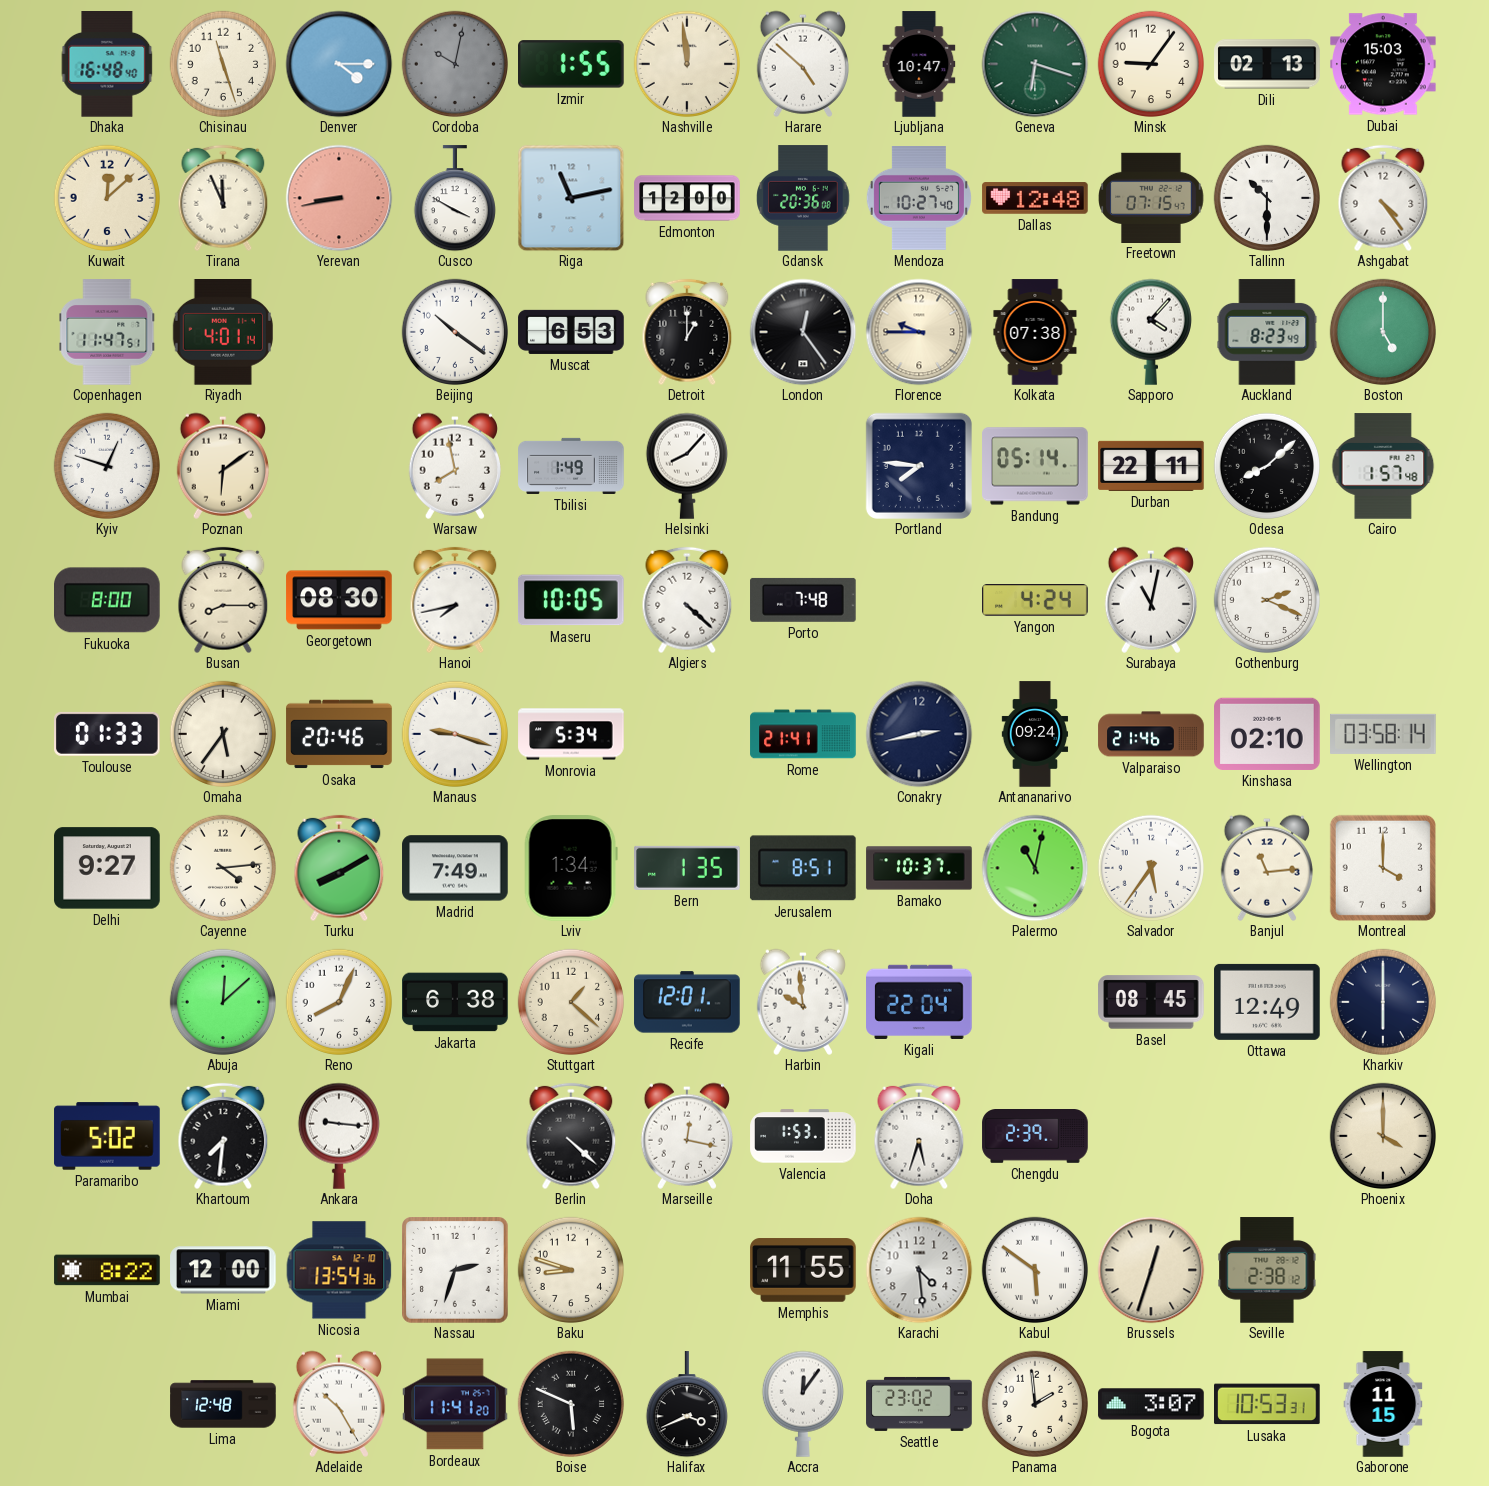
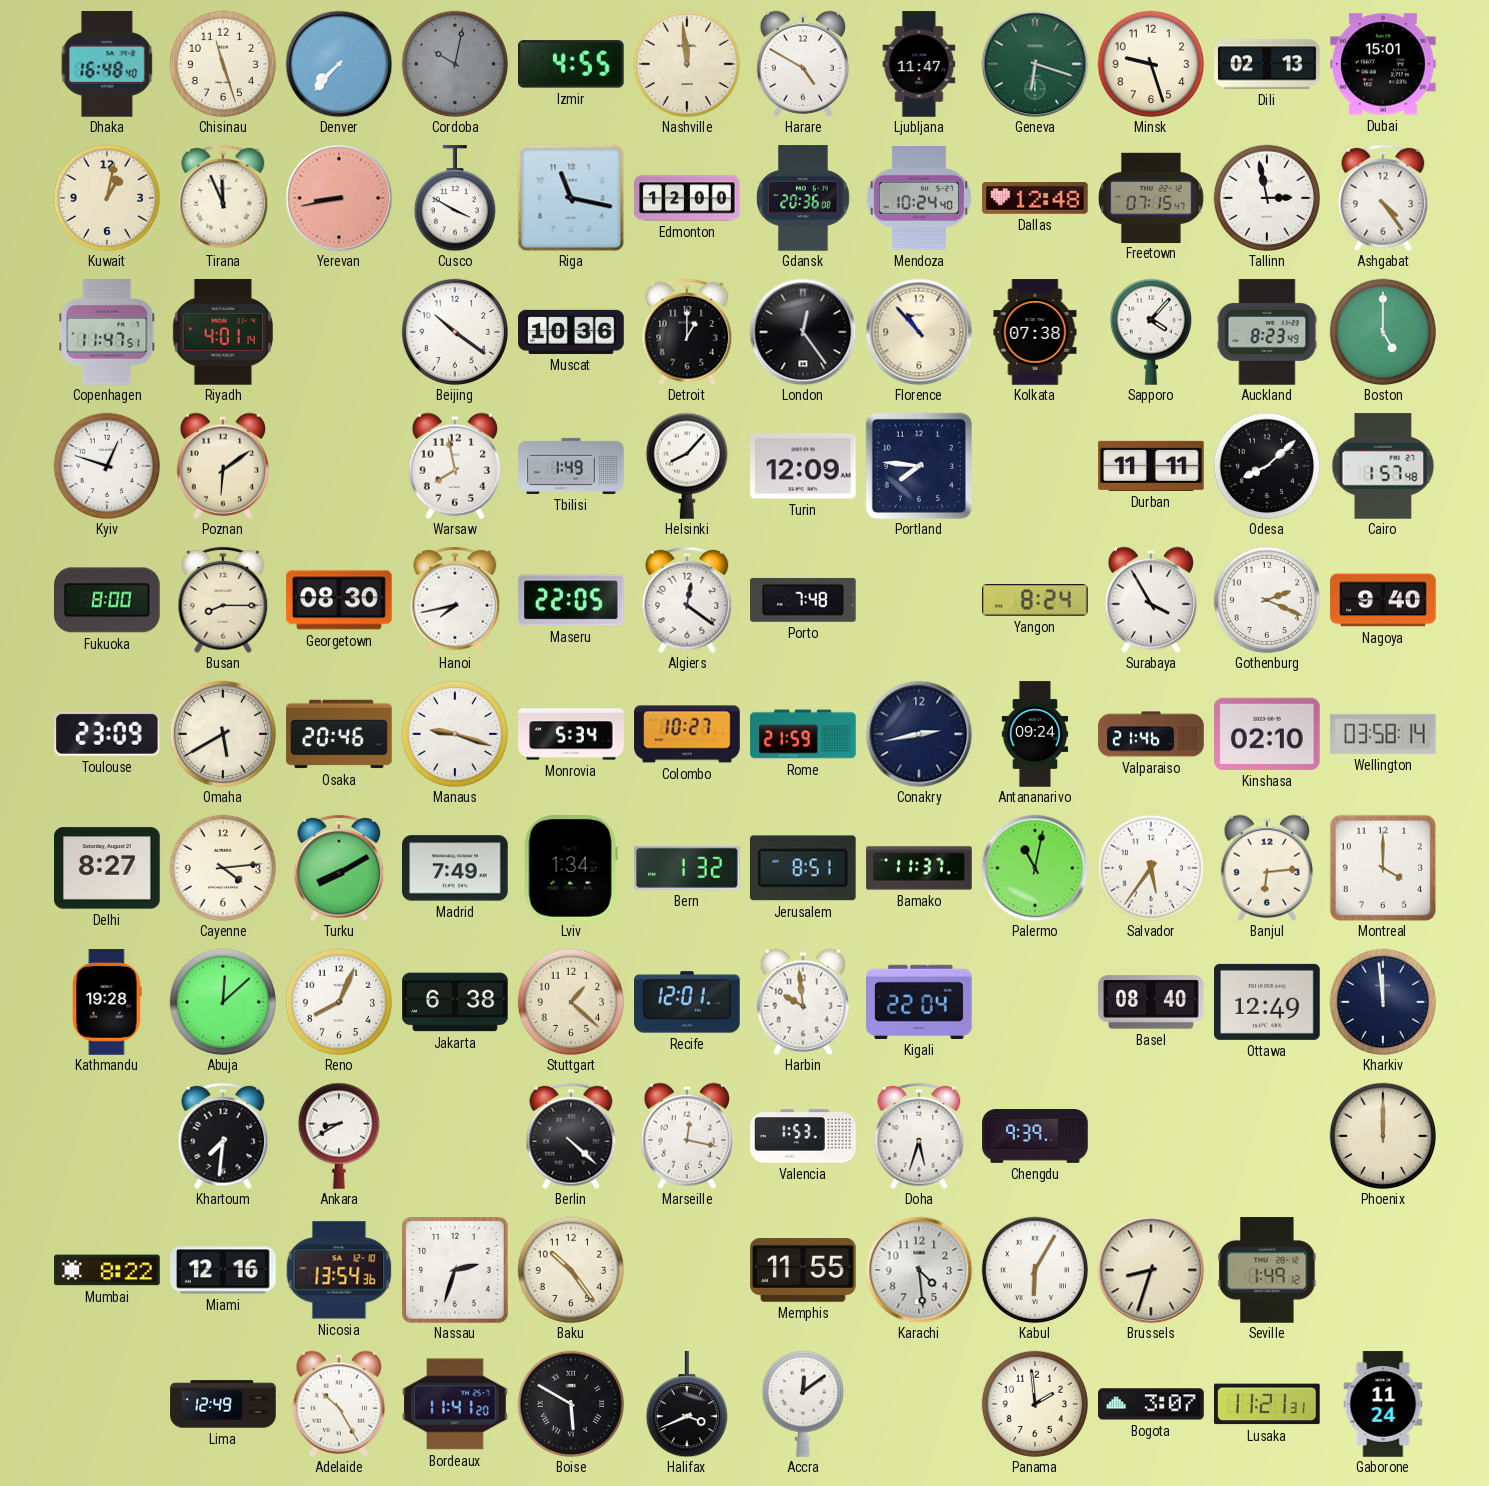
Denver: 4:15 -> 7:37
Izmir: 1:55 -> 4:55
Harare: 4:52 -> 4:50
Ljubljana: 10:47 -> 11:47
Minsk: 9:06 -> 9:27
Dubai: 15:03 -> 15:01
Kuwait: 12:08 -> 1:02
Riga: 11:13 -> 11:17
Mendoza: 10:27 -> 10:24
Tallinn: 10:30 -> 2:58
Muscat: 6:53 -> 10:36
Florence: 9:45 -> 10:53
Turin: none -> 12:09
Bandung: 05:14 -> none
Durban: 22:11 -> 11:11
Maseru: 10:05 -> 22:05
Algiers: 4:22 -> 12:21
Yangon: 4:24 -> 8:24
Surabaya: 11:02 -> 3:55
Nagoya: none -> 9:40
Toulouse: 01:33 -> 23:09
Omaha: 5:36 -> 5:40
Colombo: none -> 10:27
Rome: 21:41 -> 21:59
Delhi: 9:27 -> 8:27
Bern: 1:35 -> 1:32
Bamako: 10:37 -> 11:37
Banjul: 11:14 -> 6:14
Kathmandu: none -> 19:28
Basel: 08:45 -> 08:40
Kharkiv: 6:00 -> 11:59
Paramaribo: 5:02 -> none
Ankara: 9:16 -> 8:40
Chengdu: 2:39 -> 9:39
Phoenix: 4:00 -> 12:00
Miami: 12:00 -> 12:16
Baku: 8:48 -> 10:24
Kabul: 5:51 -> 6:05
Brussels: 12:33 -> 8:33
Seville: 2:38 -> 1:49
Lima: 12:48 -> 12:49
Boise: 5:49 -> 5:50
Accra: 12:06 -> 12:09
Seattle: 23:02 -> none
Lusaka: 10:53 -> 11:21
Gaborone: 11:15 -> 11:24
